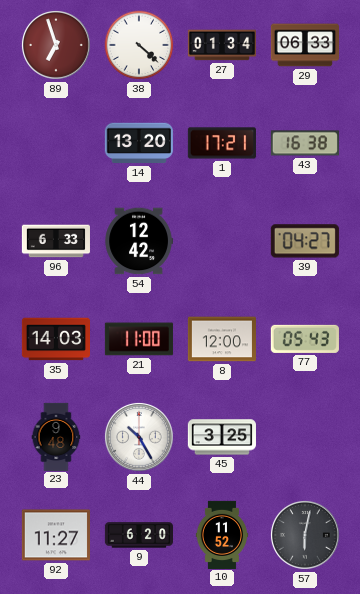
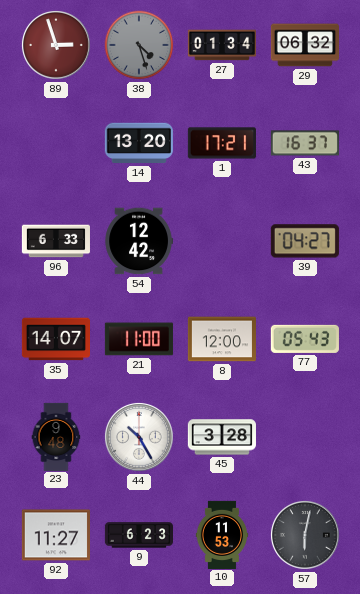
89: 6:57 -> 2:57
38: 4:22 -> 4:27
38 dial: white -> grey
29: 06:33 -> 06:32
43: 16:38 -> 16:37
35: 14:03 -> 14:07
45: 3:25 -> 3:28
9: 6:20 -> 6:23
10: 11:52 -> 11:53
